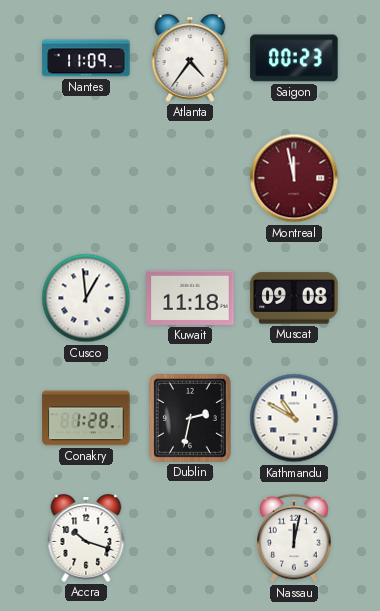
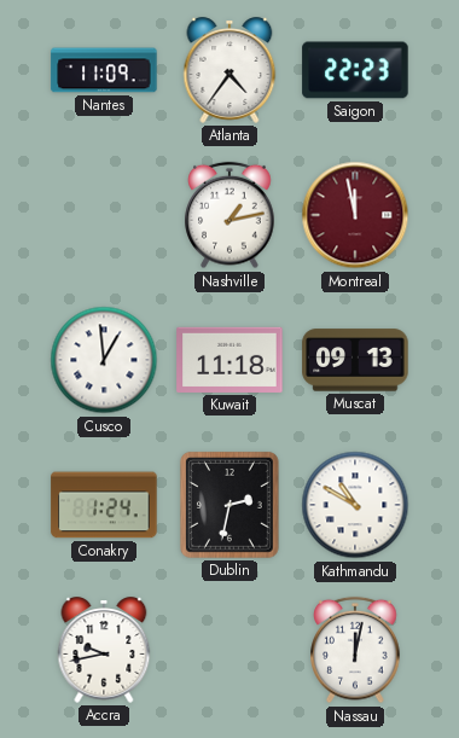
Saigon: 00:23 -> 22:23
Nashville: none -> 1:13
Muscat: 09:08 -> 09:13
Conakry: 1:28 -> 1:24
Accra: 10:18 -> 9:43
